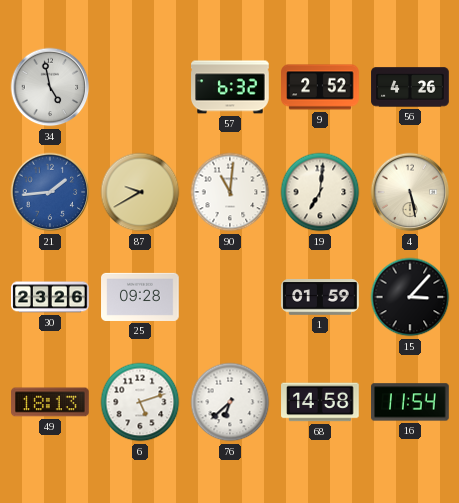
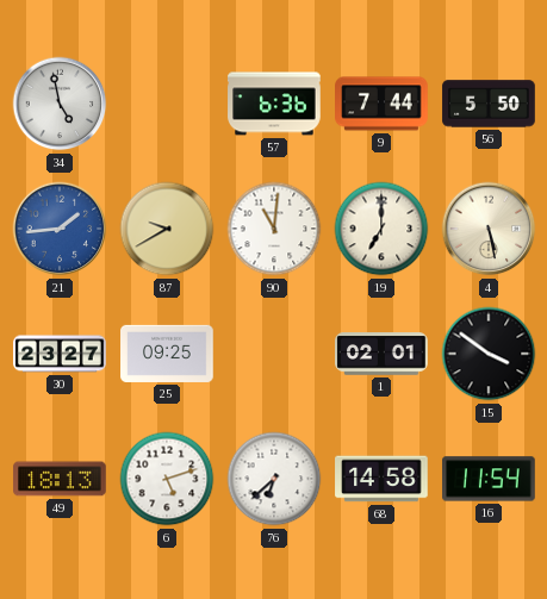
57: 6:32 -> 6:36
9: 2:52 -> 7:44
56: 4:26 -> 5:50
19: 7:01 -> 7:00
30: 23:26 -> 23:27
25: 09:28 -> 09:25
1: 01:59 -> 02:01
15: 3:07 -> 3:51
